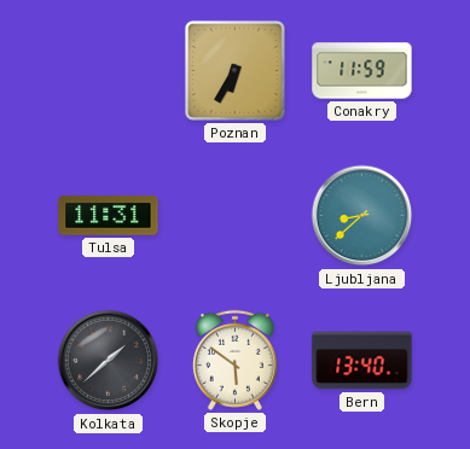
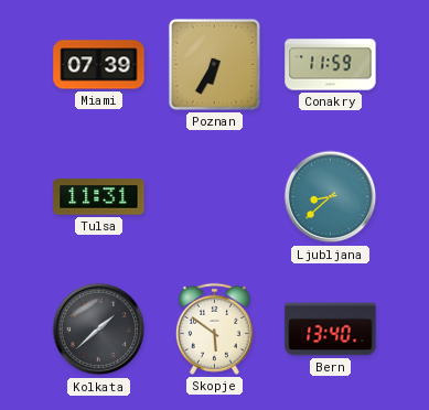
Miami: none -> 07:39
